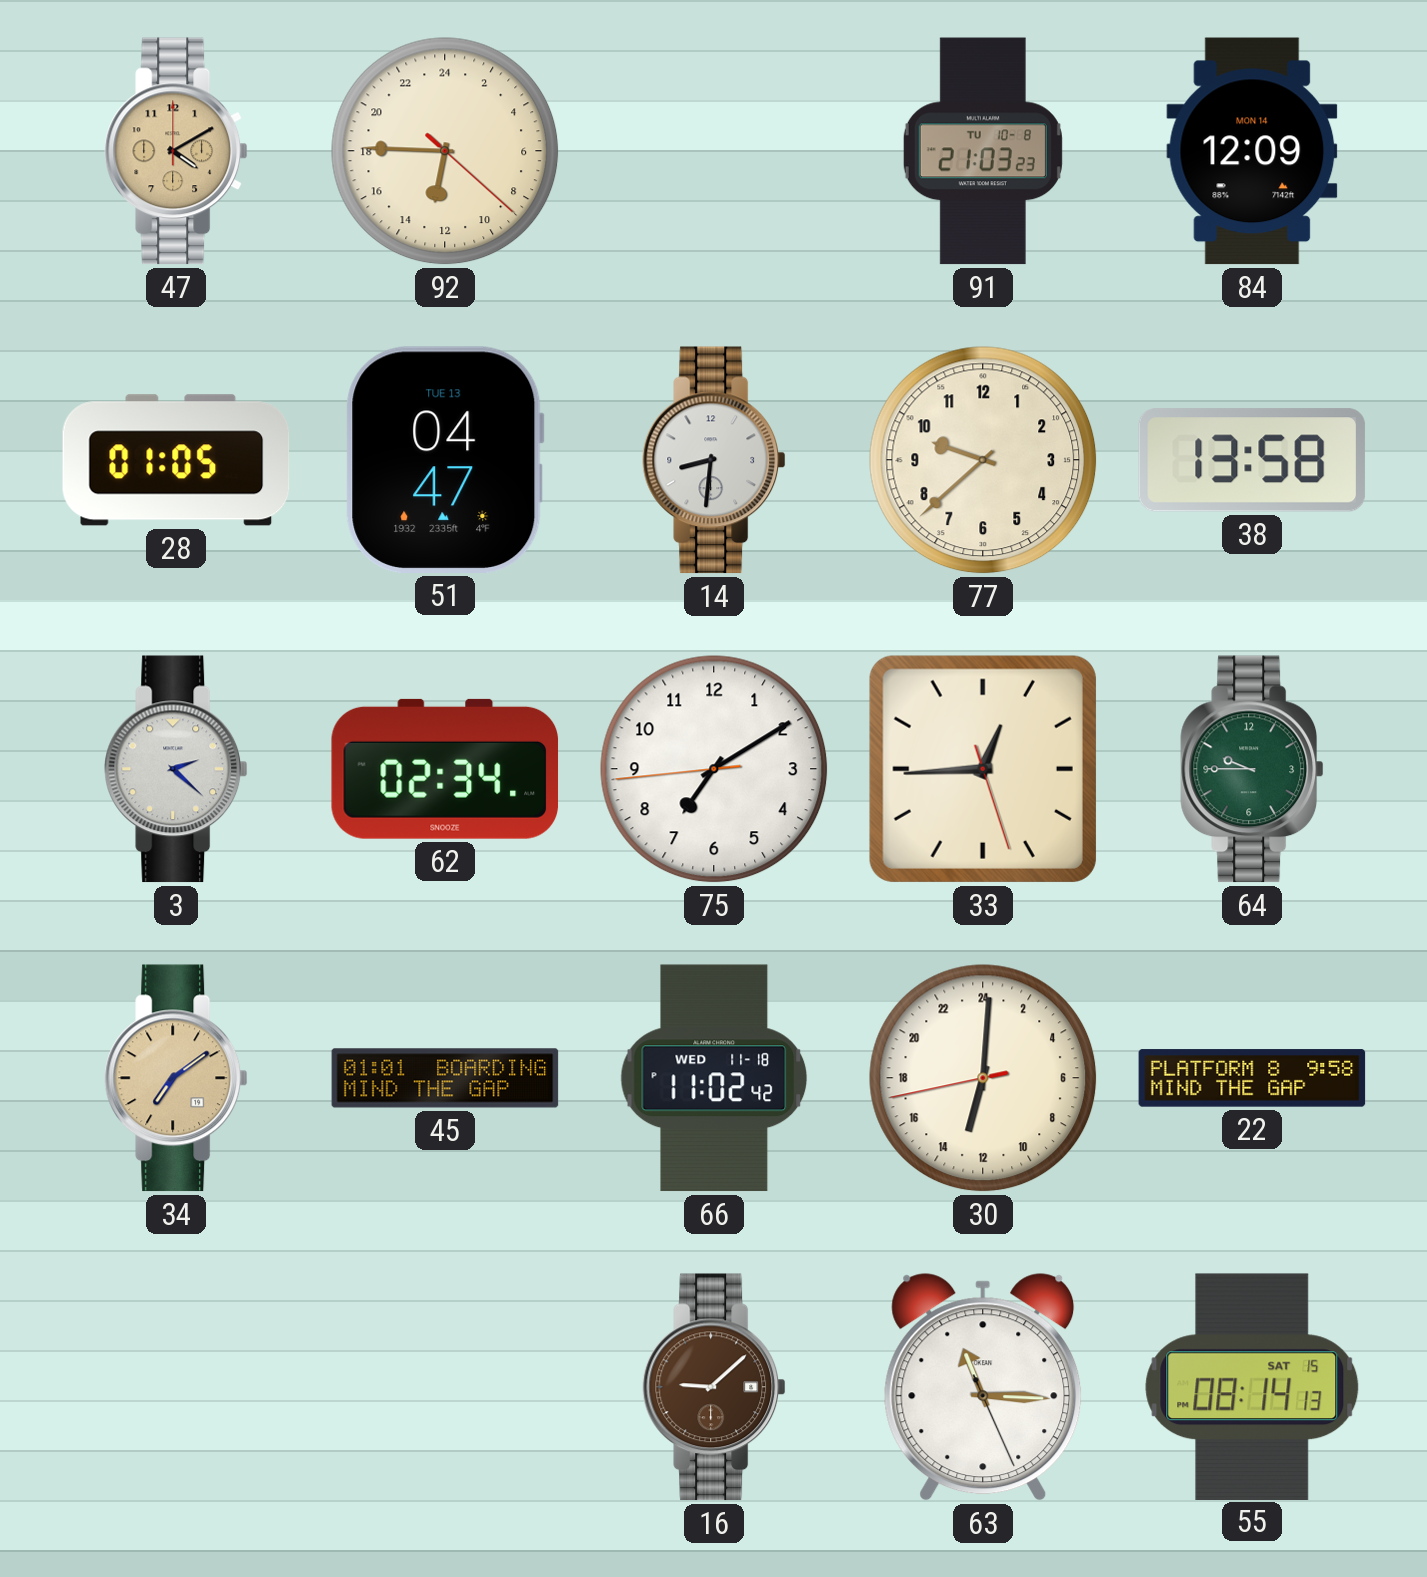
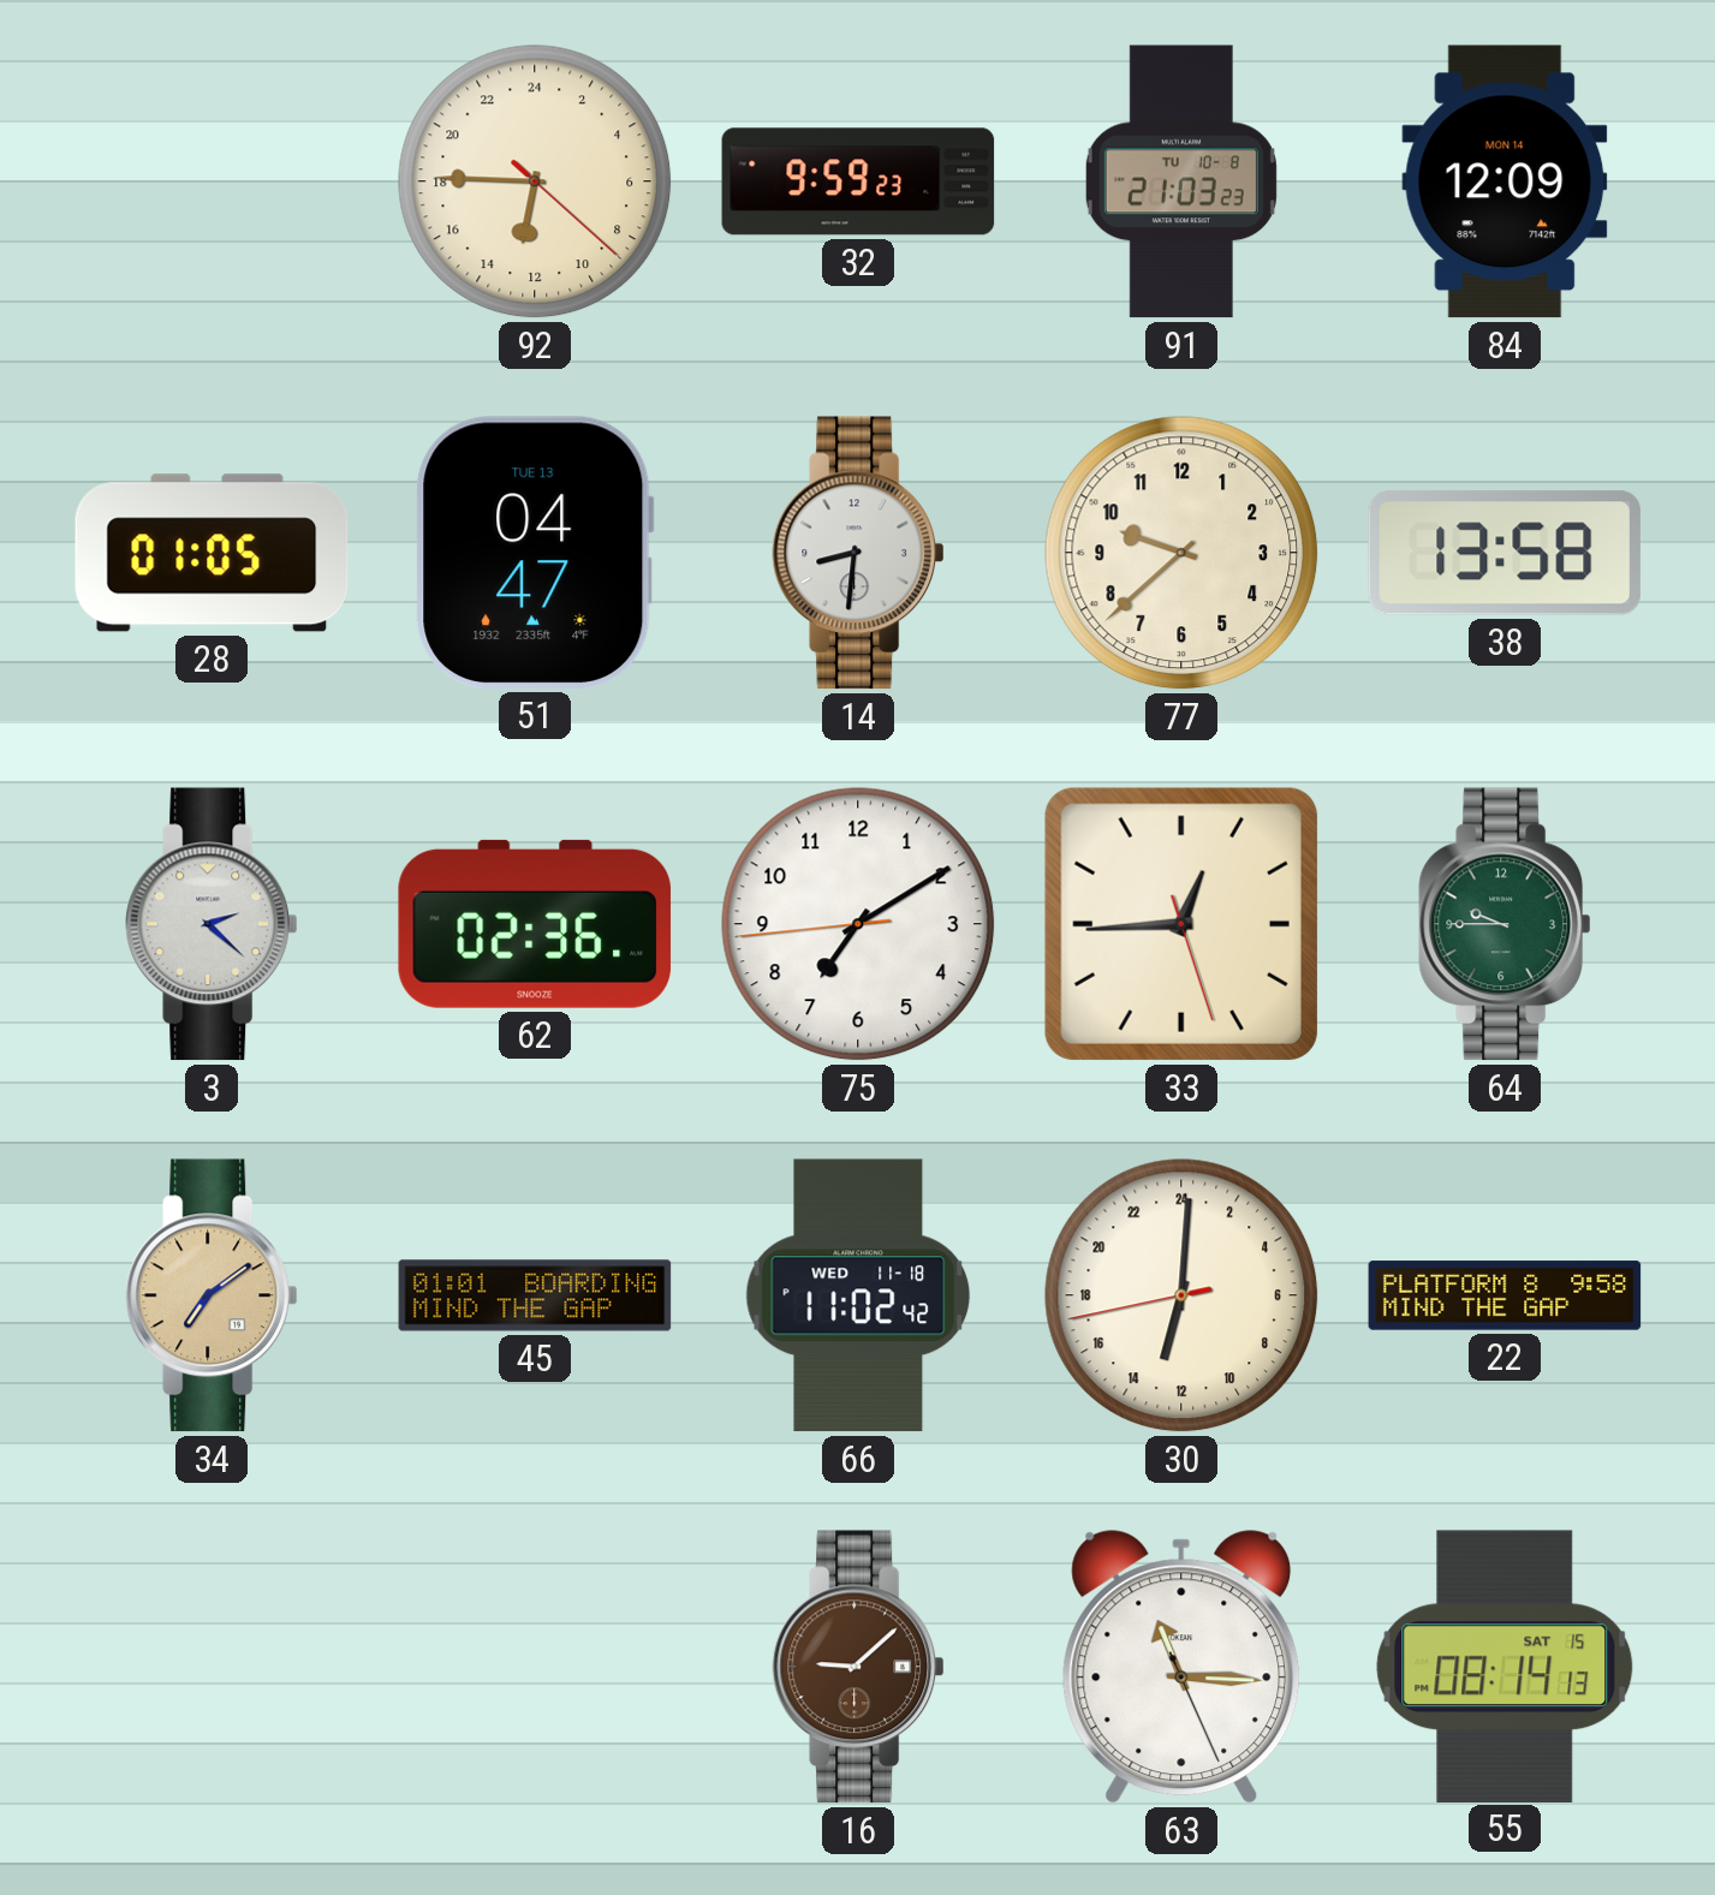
47: 4:10 -> none
32: none -> 9:59
62: 02:34 -> 02:36
